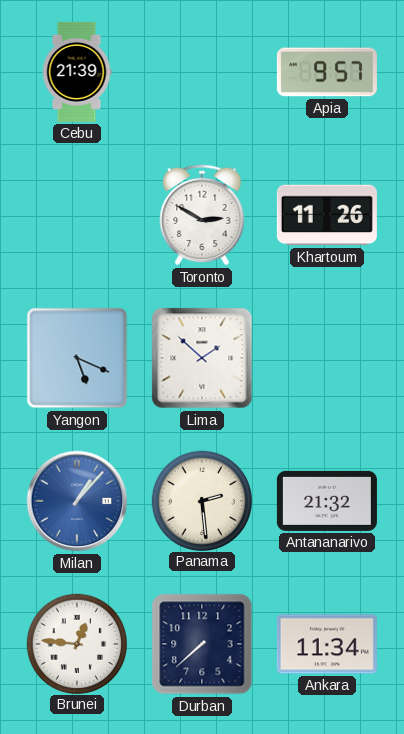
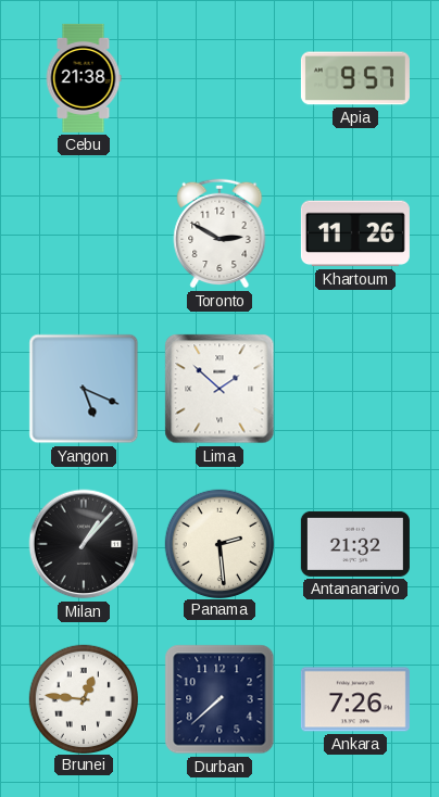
Cebu: 21:39 -> 21:38
Milan dial: blue -> black
Ankara: 11:34 -> 7:26
